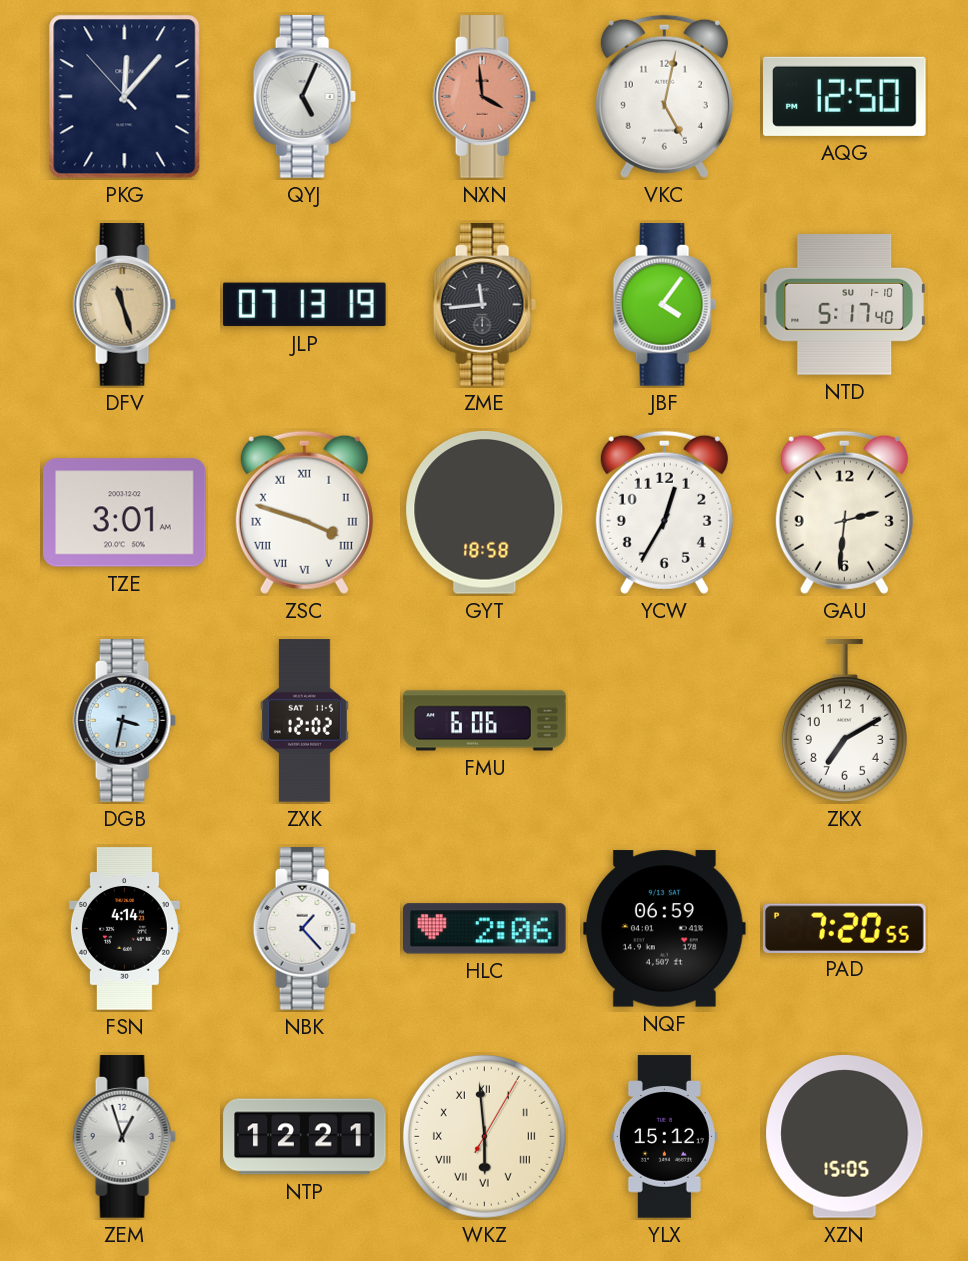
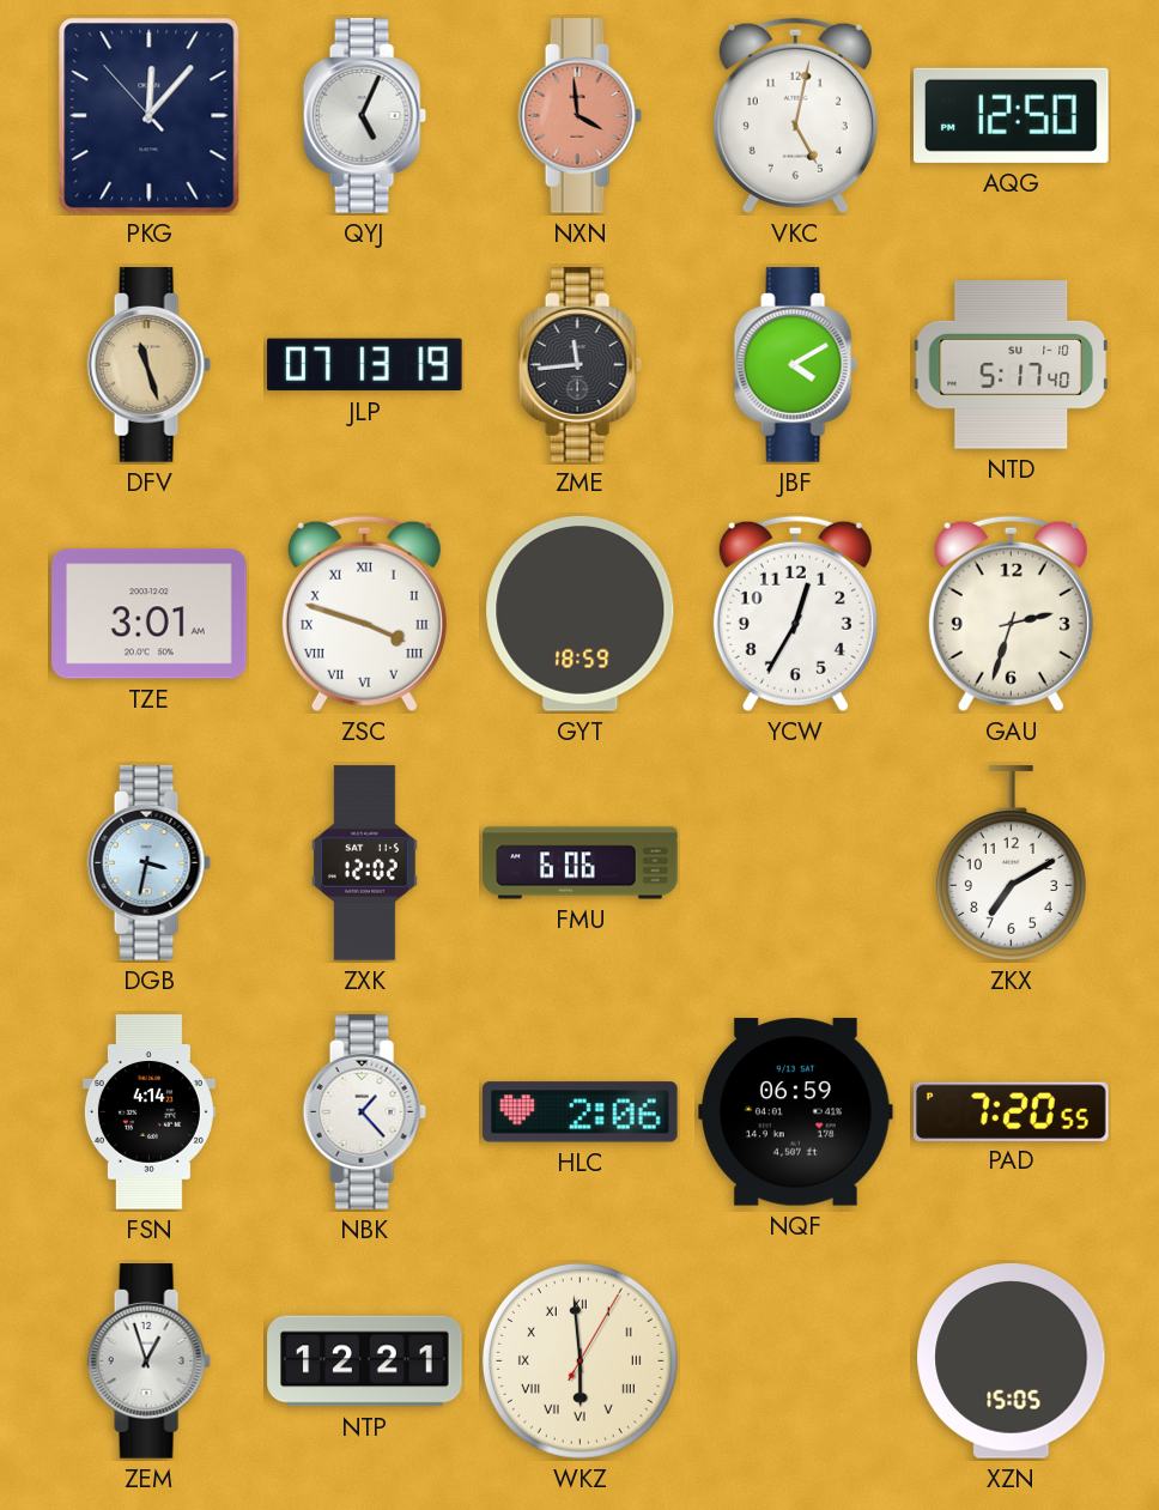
JBF: 4:06 -> 4:10
GYT: 18:58 -> 18:59
GAU: 2:31 -> 2:33
YLX: 15:12 -> none
